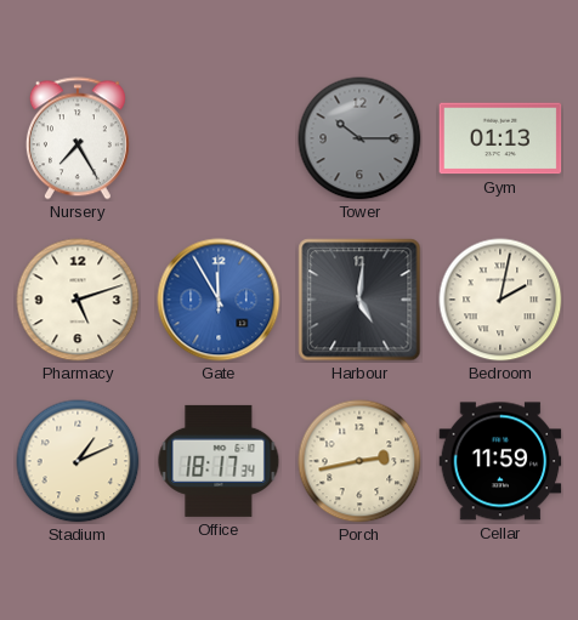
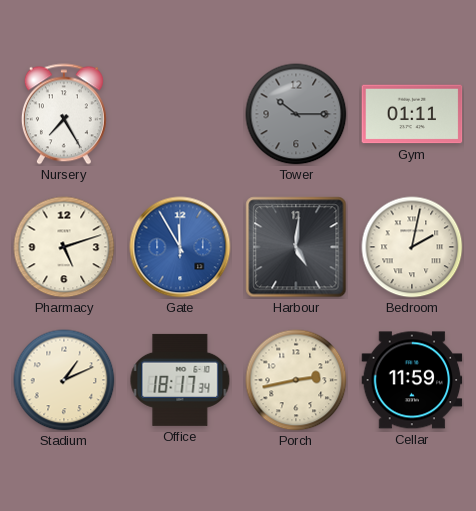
Gym: 01:13 -> 01:11
